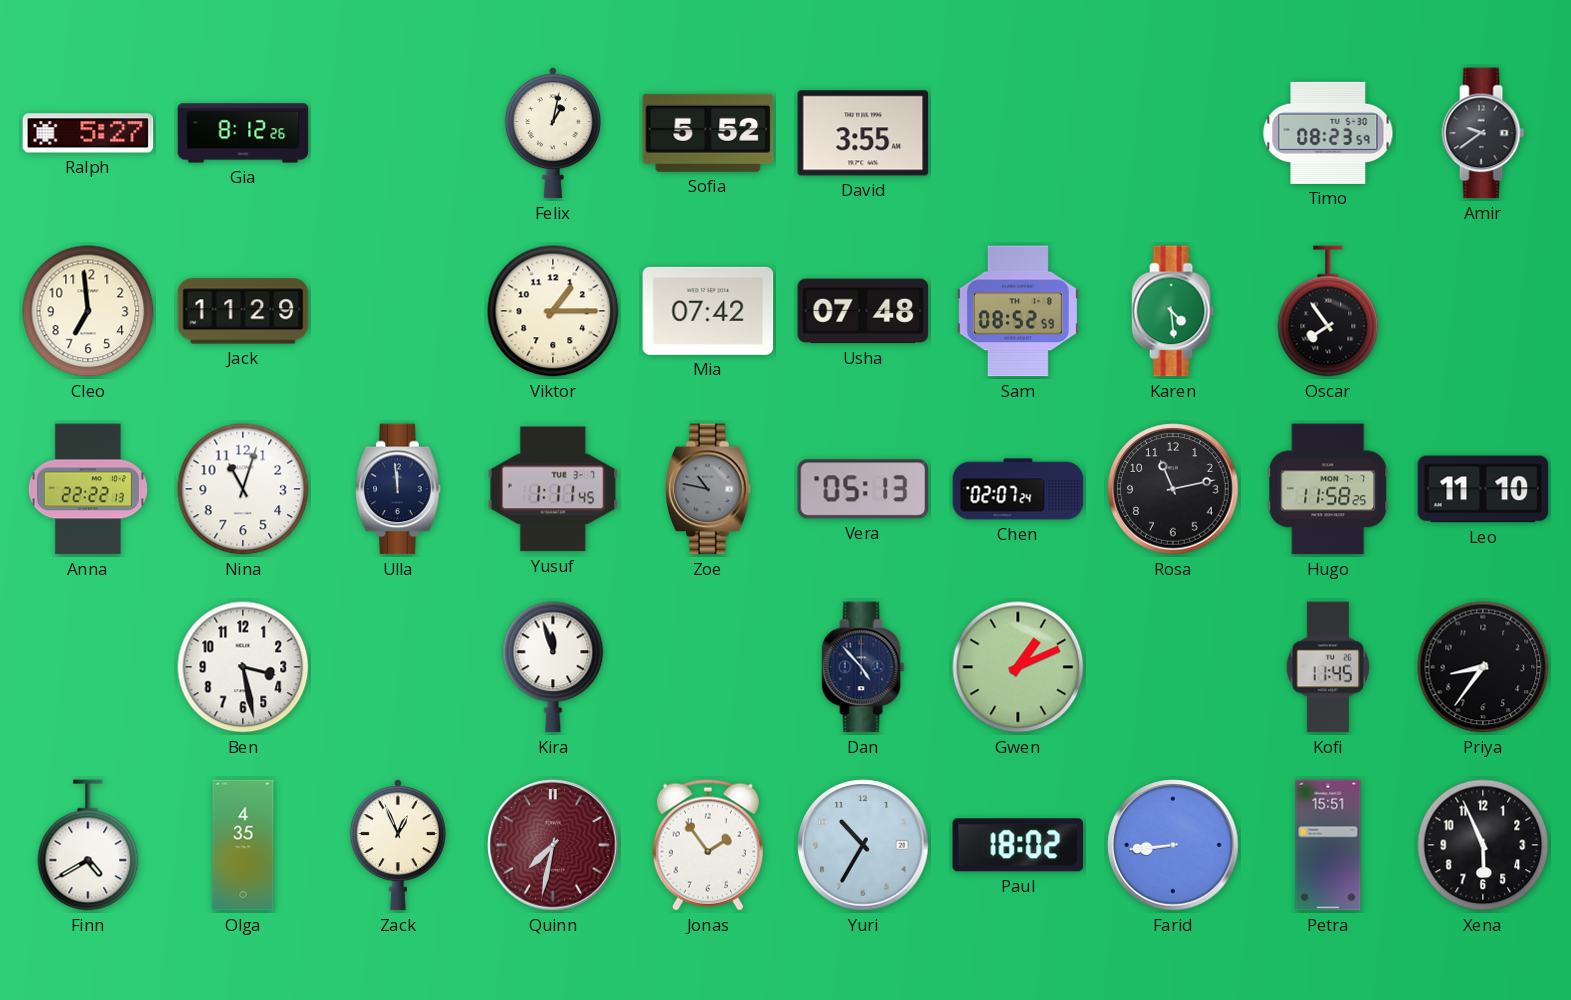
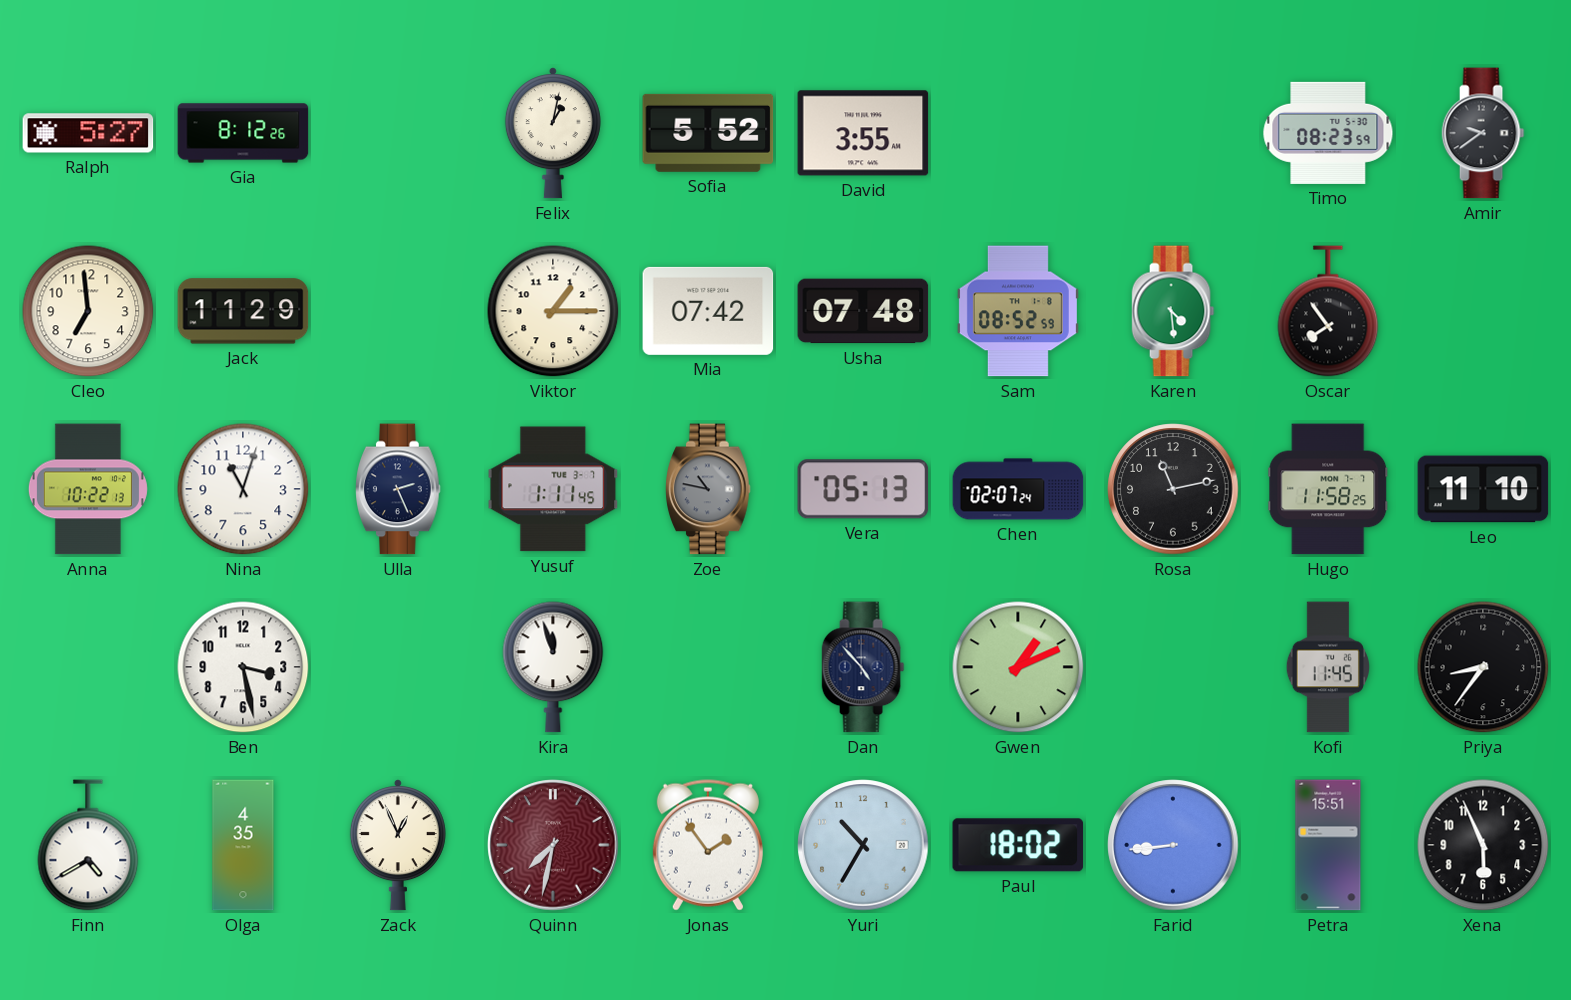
Anna: 22:22 -> 10:22
Ulla: 11:59 -> 2:26
